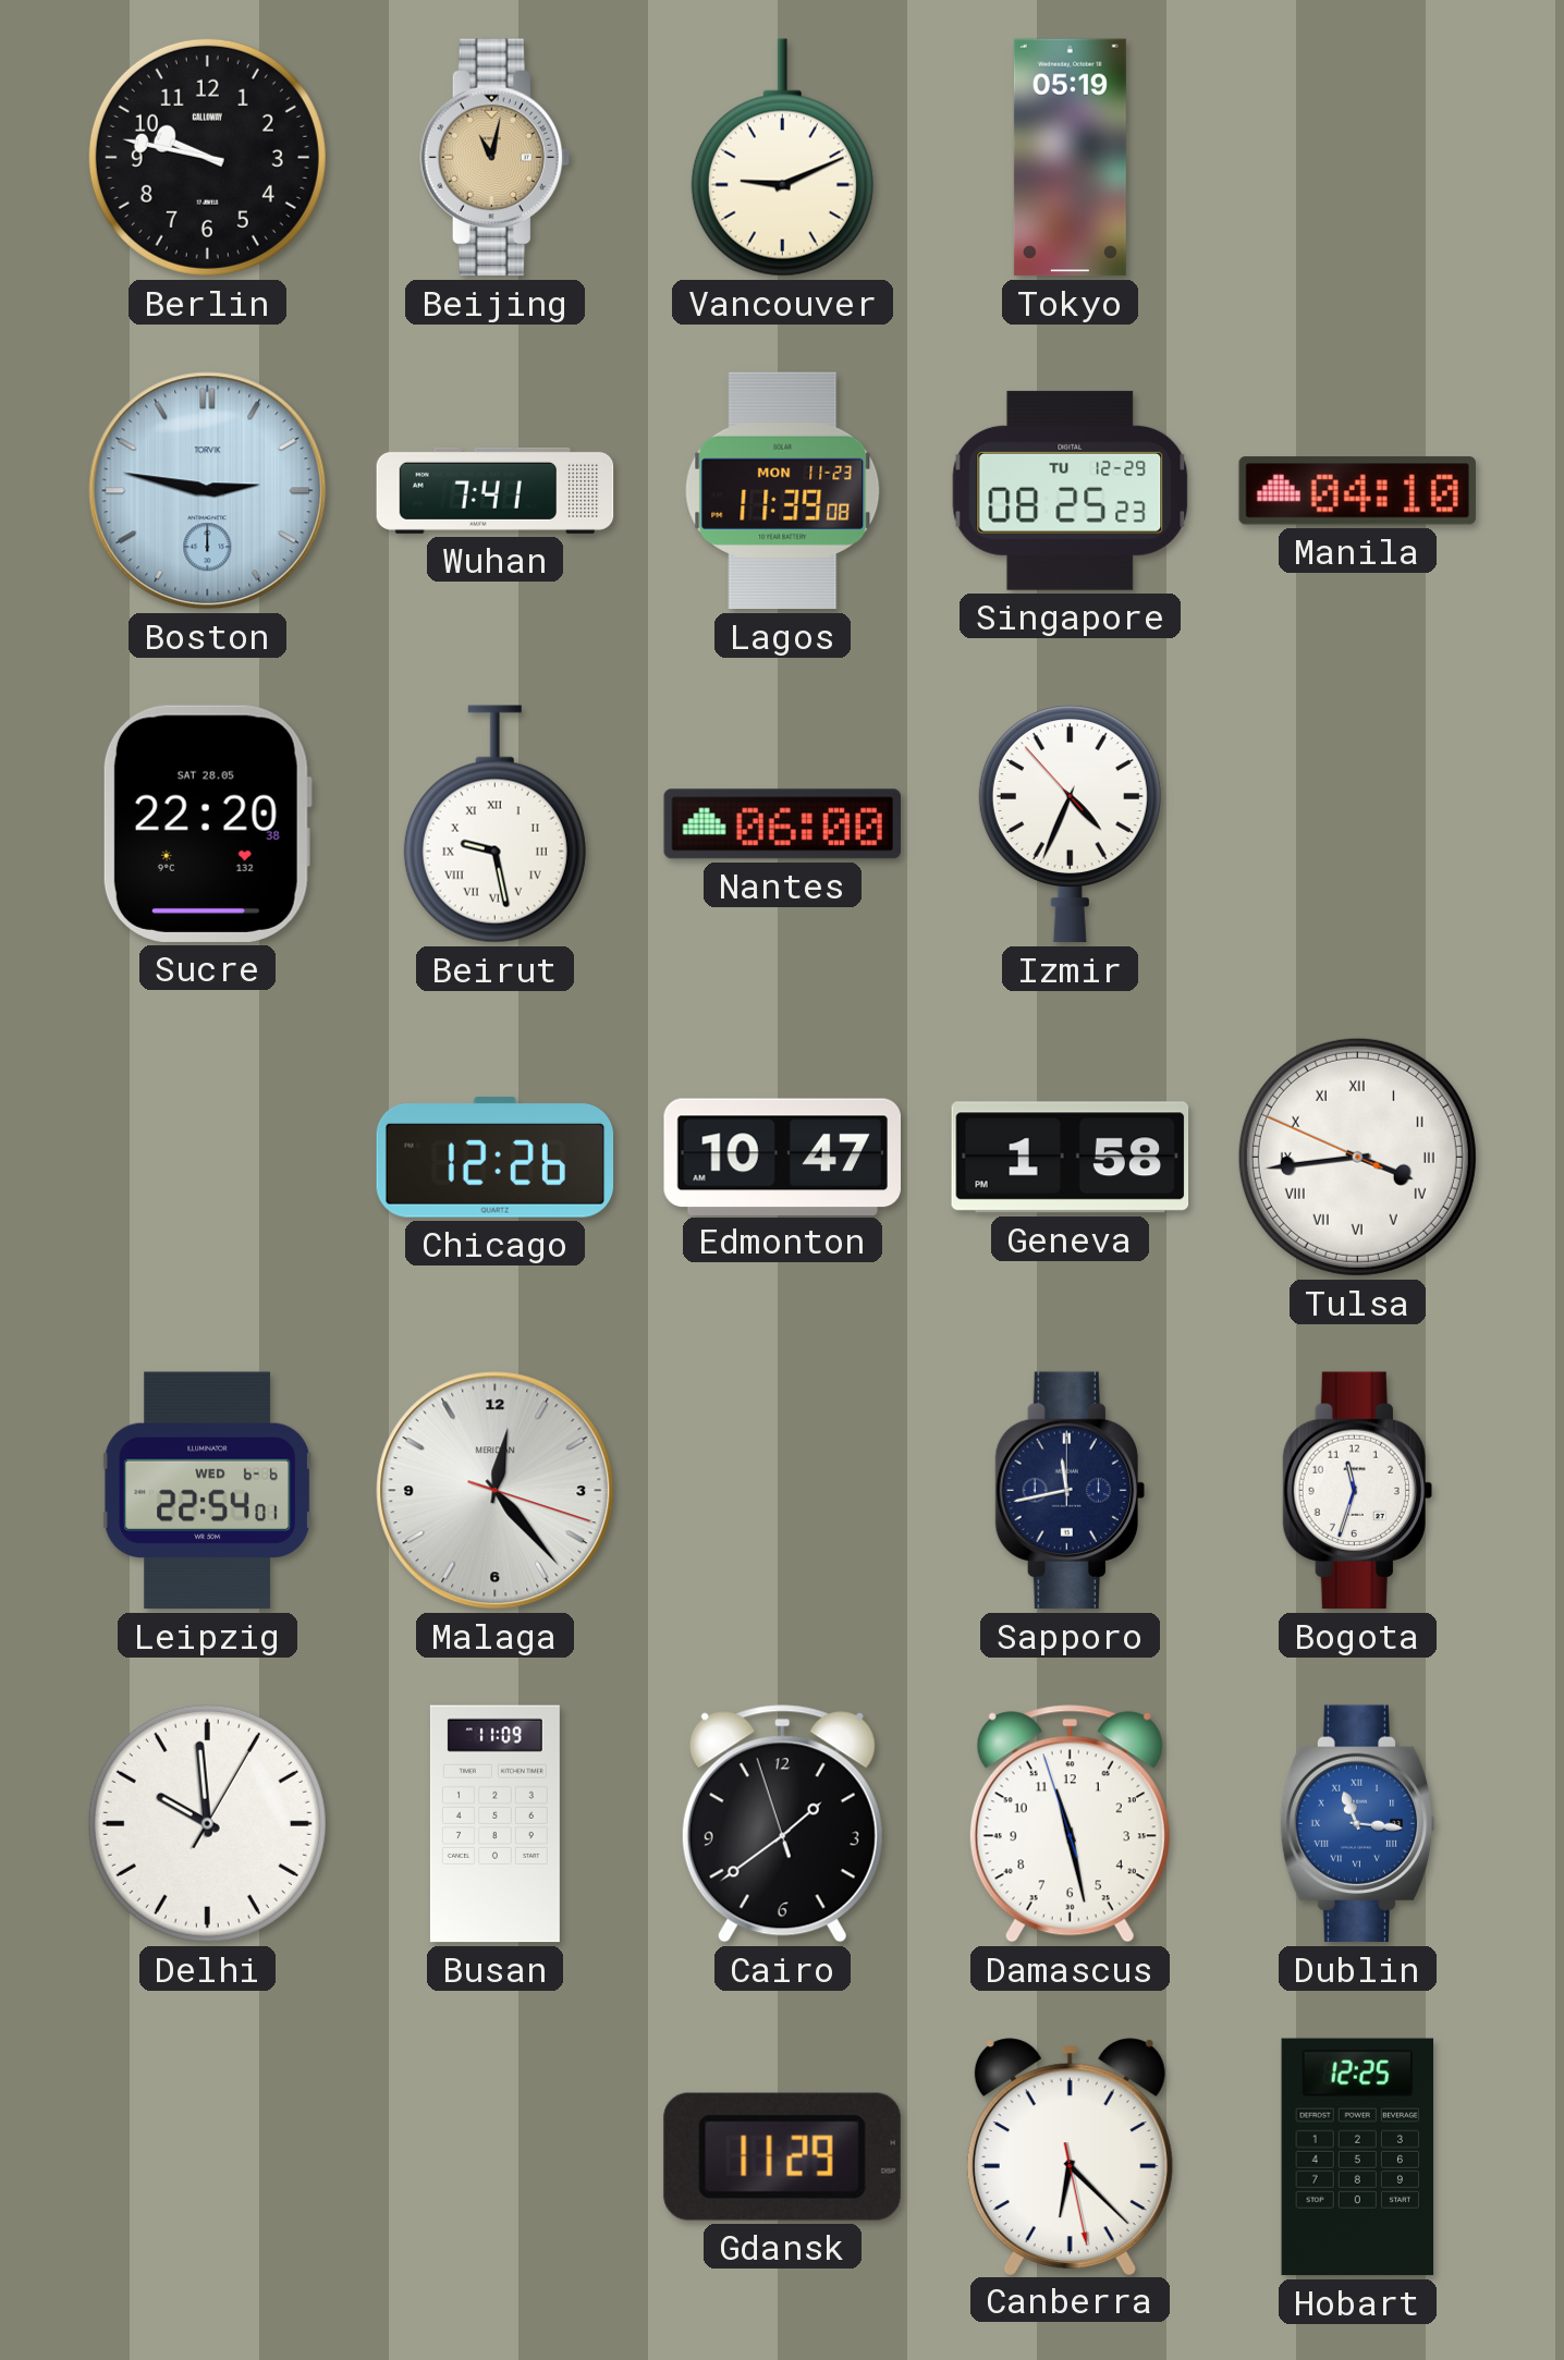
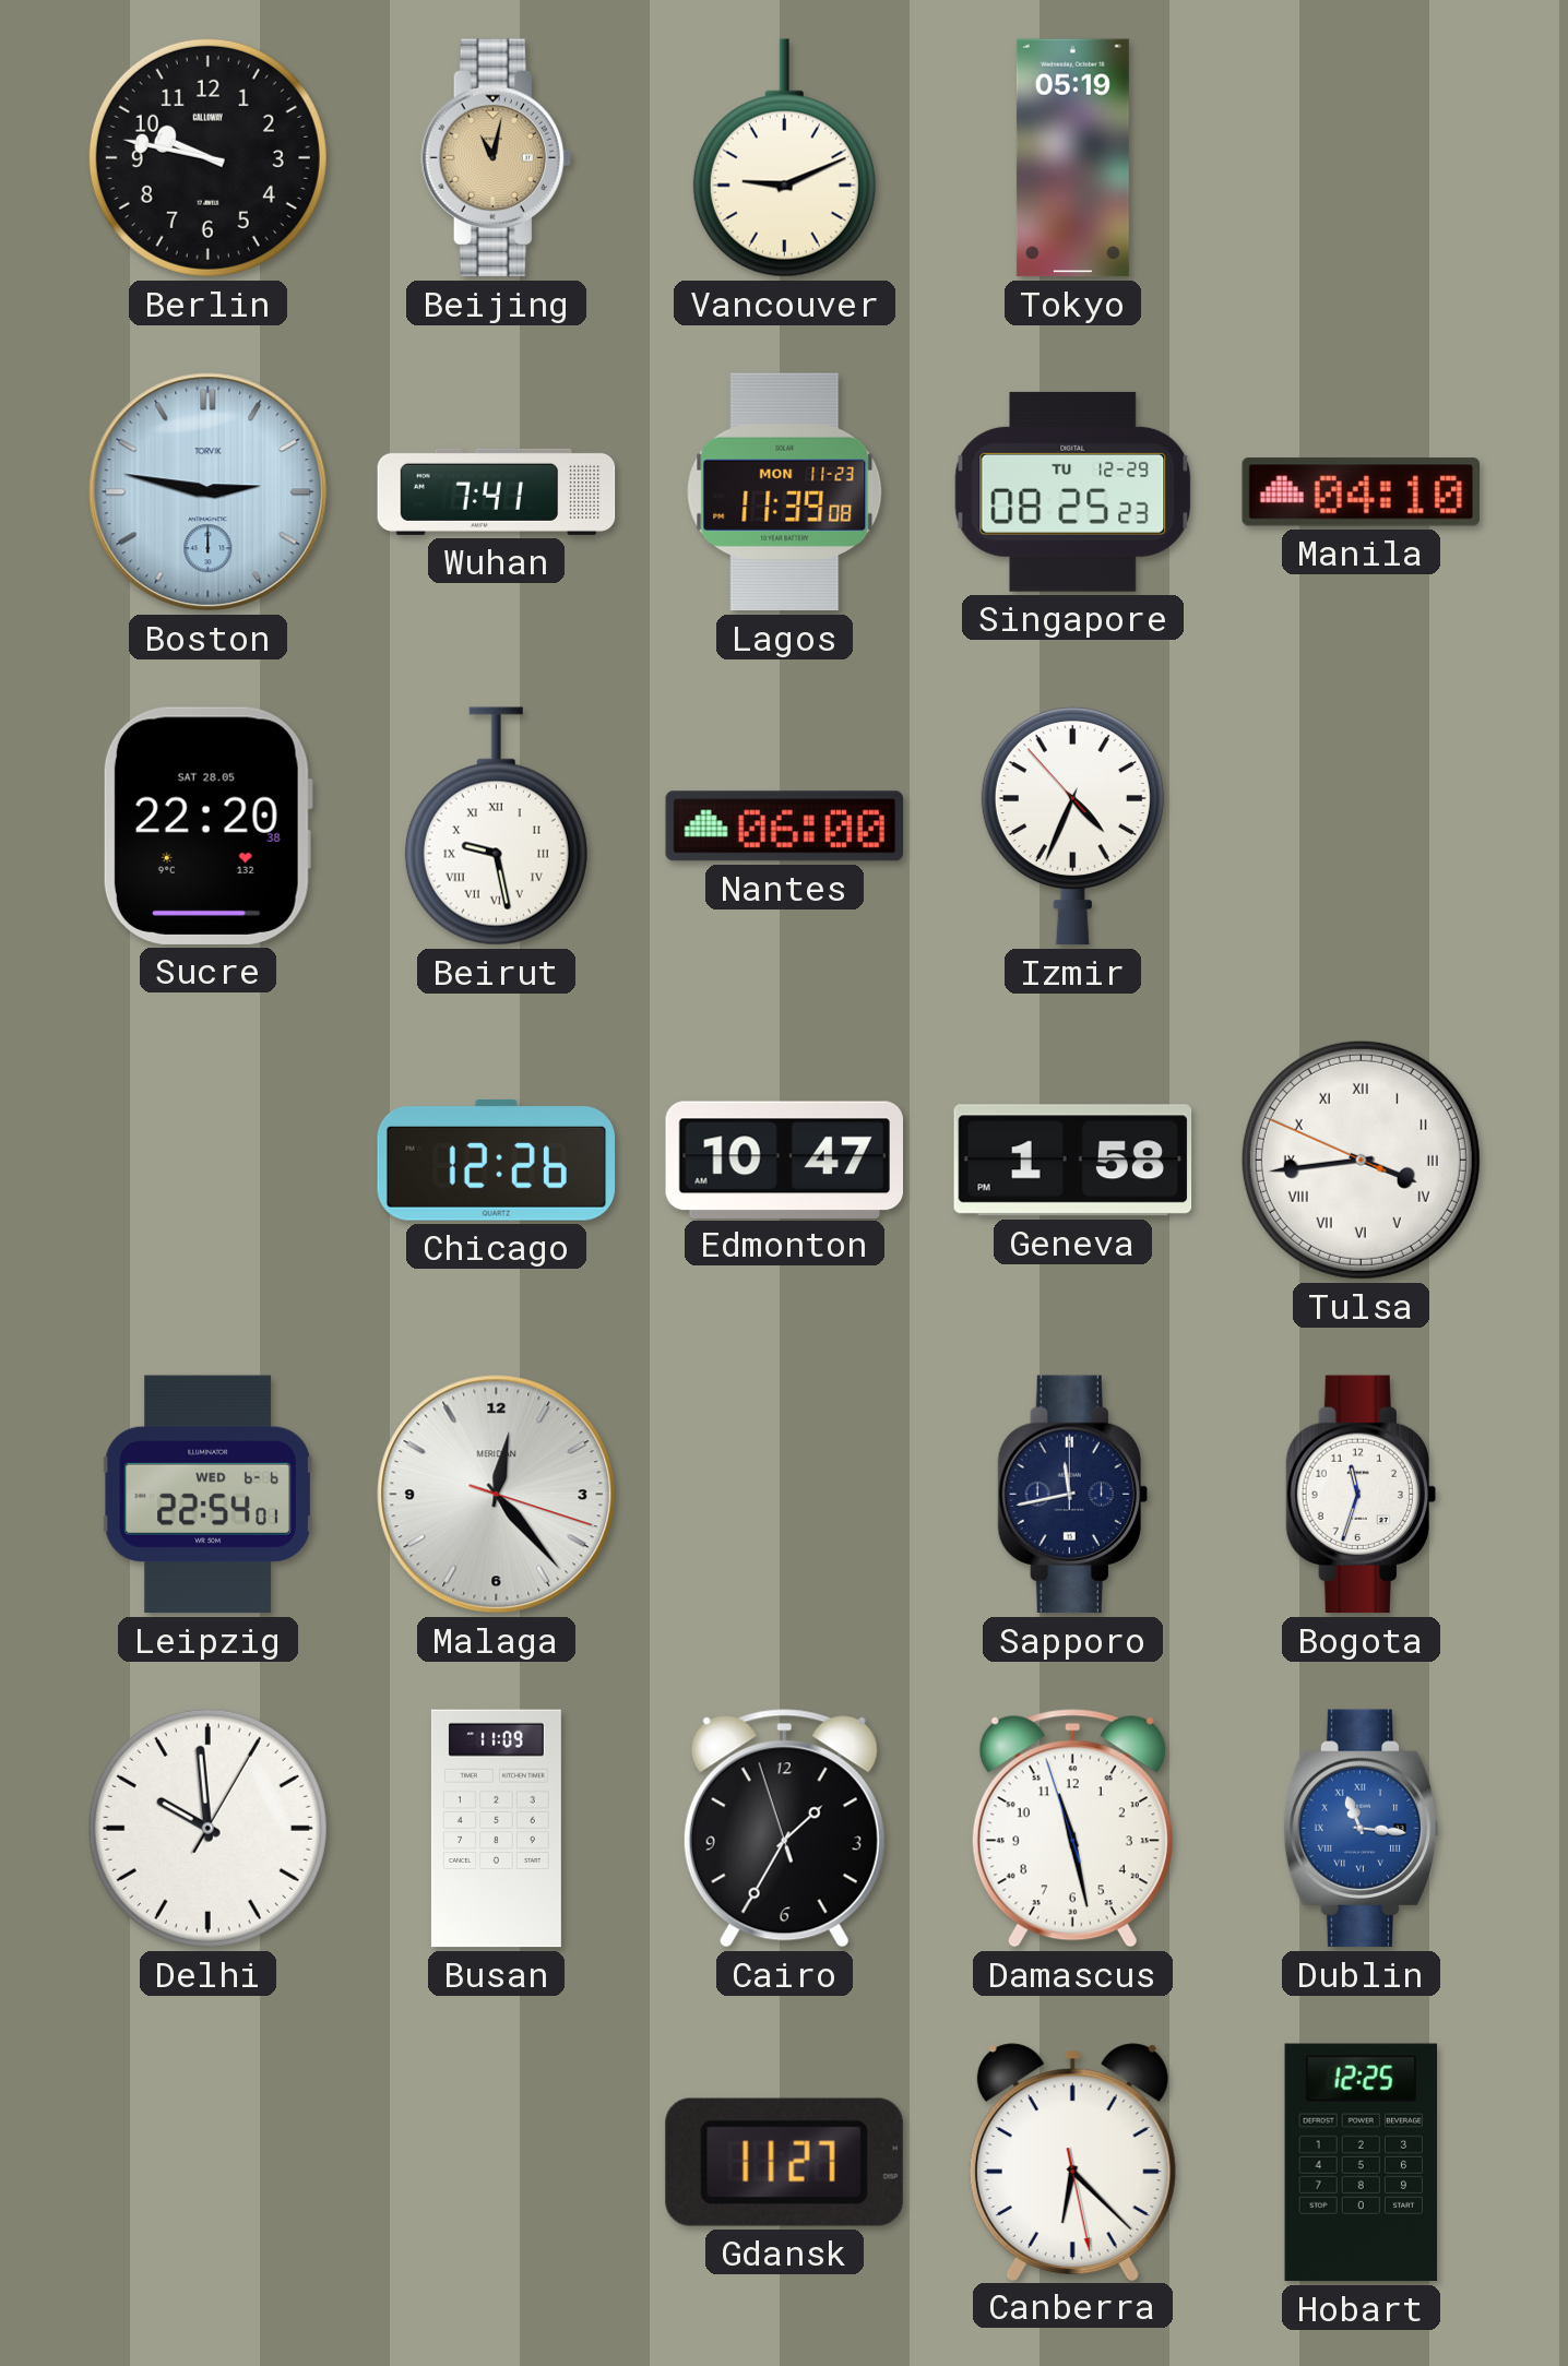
Cairo: 1:38 -> 1:34
Gdansk: 11:29 -> 11:27
